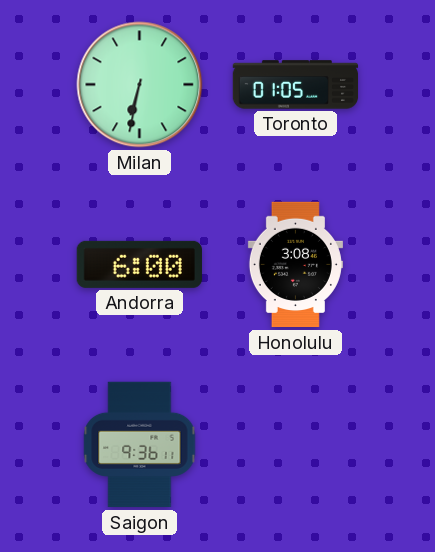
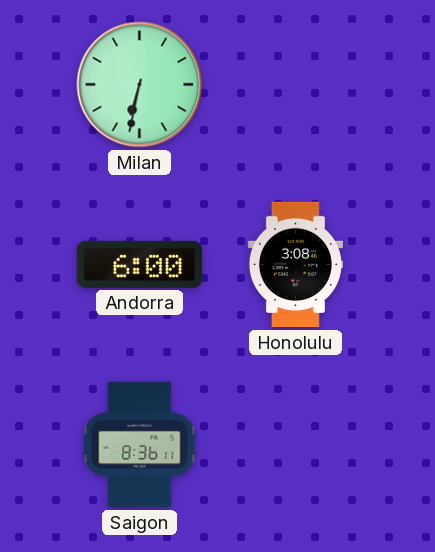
Toronto: 01:05 -> none
Saigon: 9:36 -> 8:36
